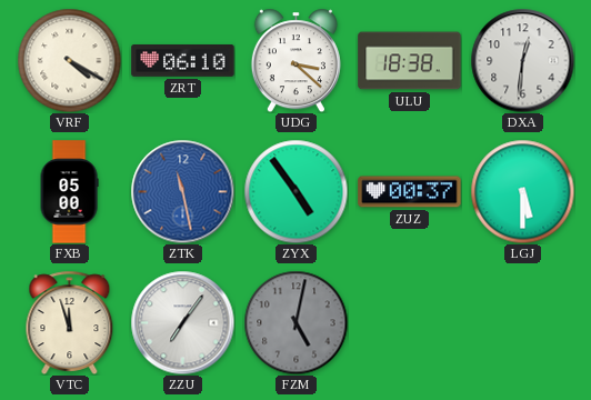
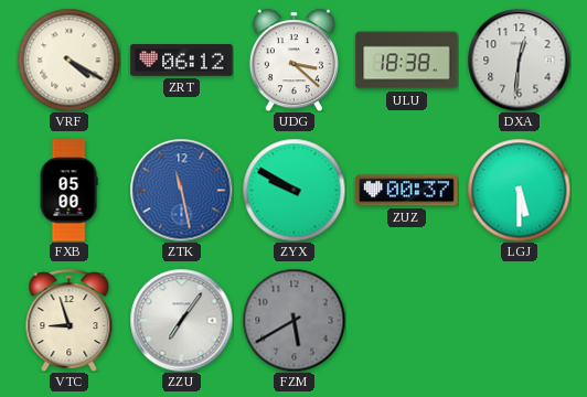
ZRT: 06:10 -> 06:12
ZYX: 4:54 -> 9:50
VTC: 11:57 -> 8:57
FZM: 5:02 -> 5:40
